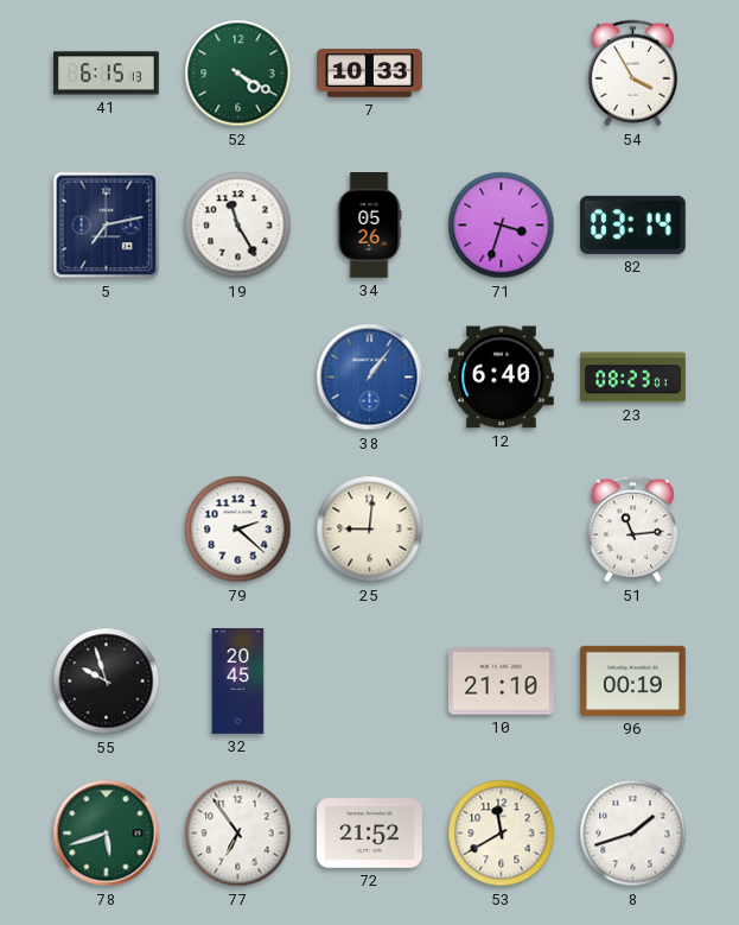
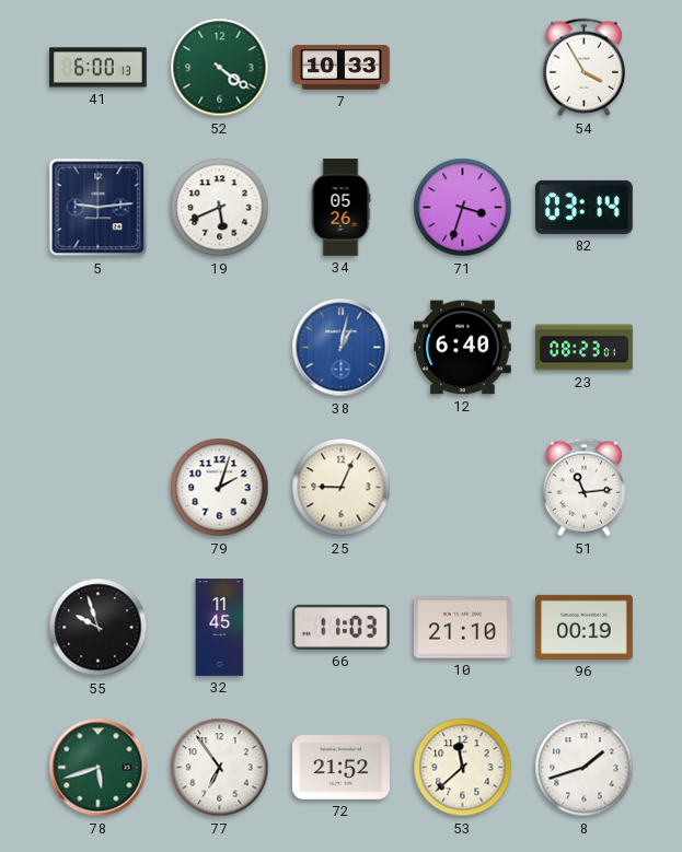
41: 6:15 -> 6:00
52: 4:20 -> 4:21
5: 7:13 -> 9:14
19: 11:25 -> 5:41
38: 1:06 -> 1:02
79: 2:22 -> 2:03
25: 9:01 -> 9:04
32: 20:45 -> 11:45
66: none -> 11:03
53: 11:40 -> 11:38
